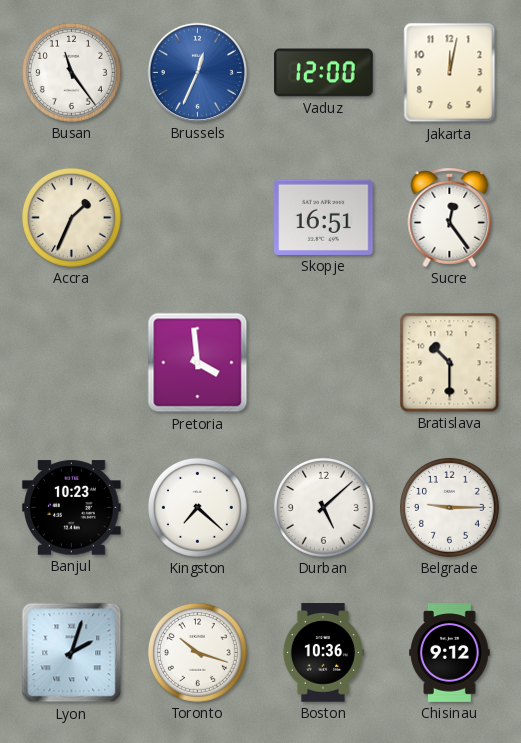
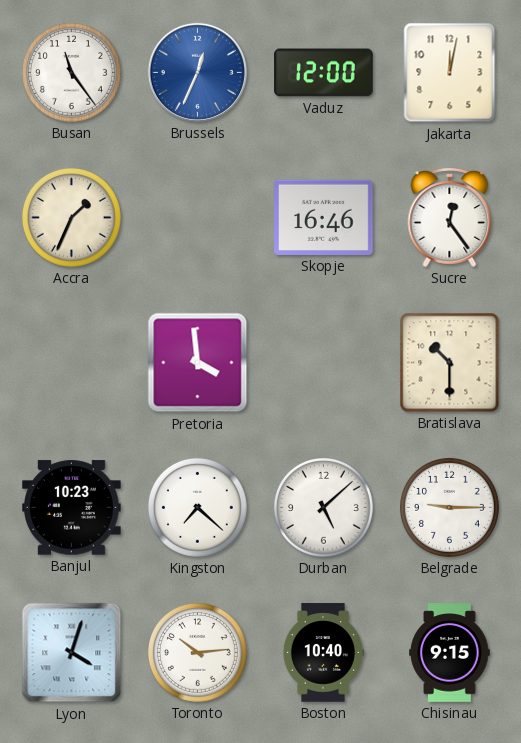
Skopje: 16:51 -> 16:46
Lyon: 2:03 -> 4:03
Toronto: 10:18 -> 10:14
Boston: 10:36 -> 10:40
Chisinau: 9:12 -> 9:15
